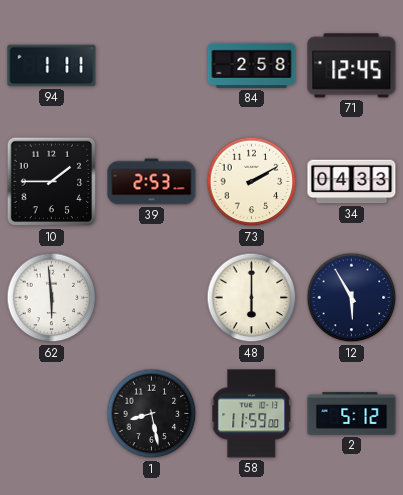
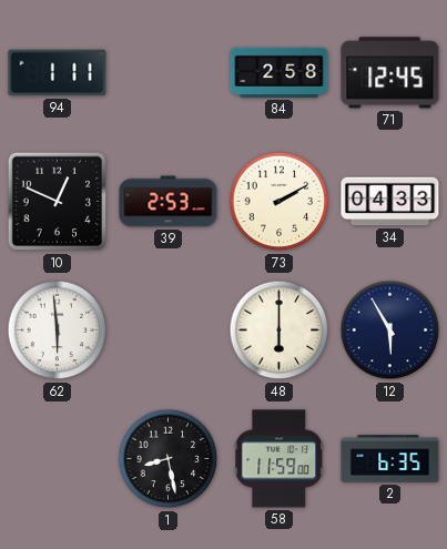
10: 1:45 -> 12:49
2: 5:12 -> 6:35
